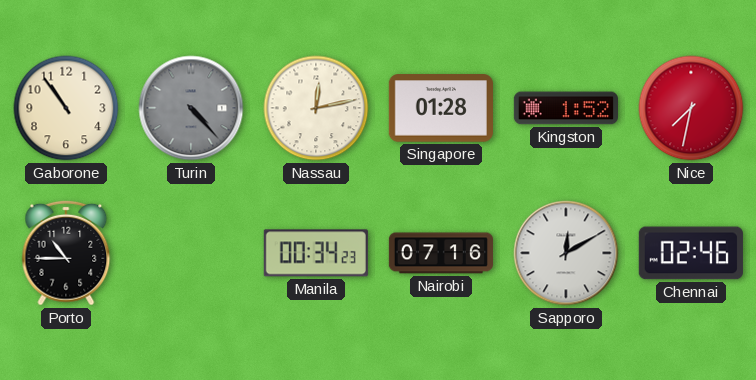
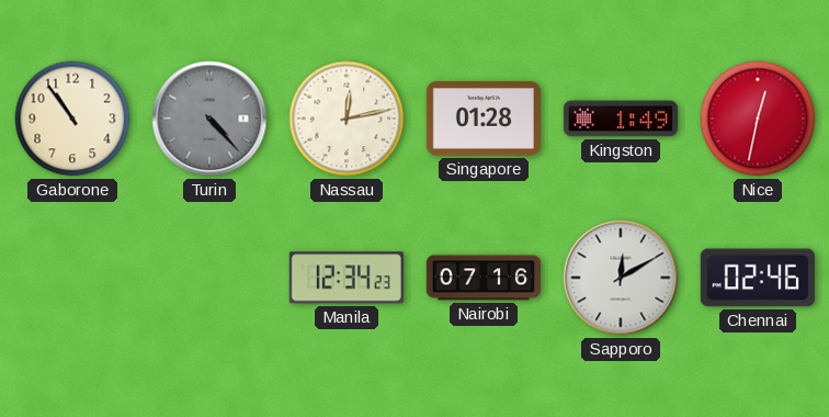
Kingston: 1:52 -> 1:49
Nice: 7:32 -> 12:32
Porto: 10:45 -> none
Manila: 00:34 -> 12:34
